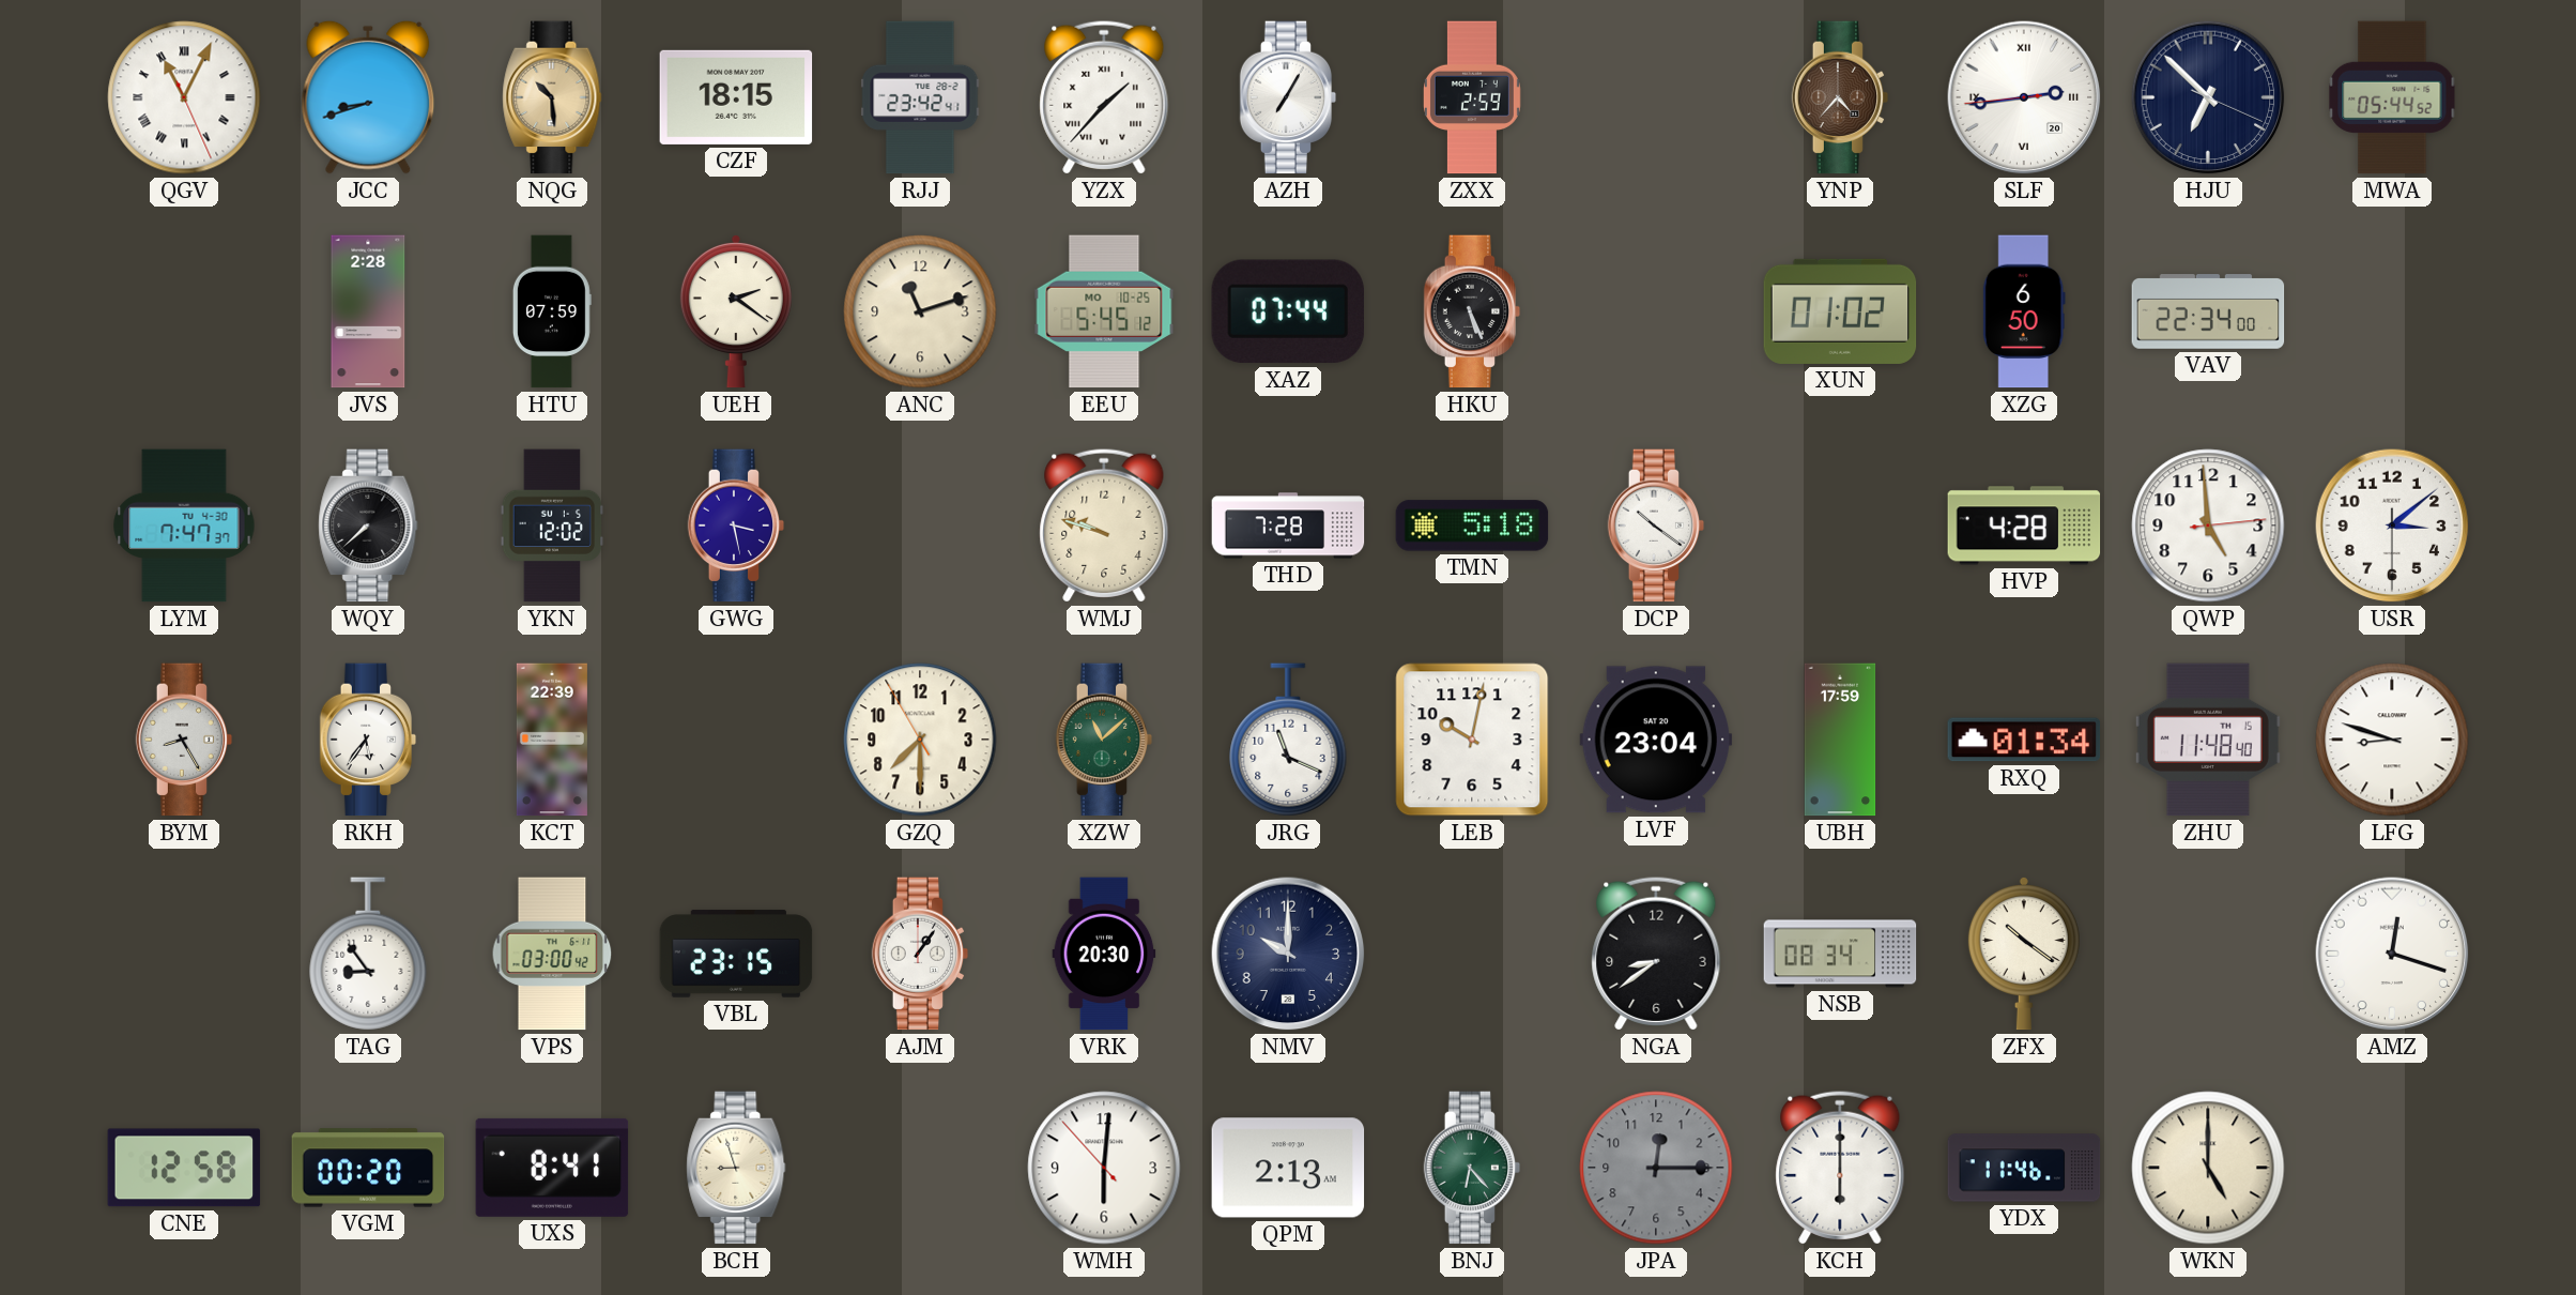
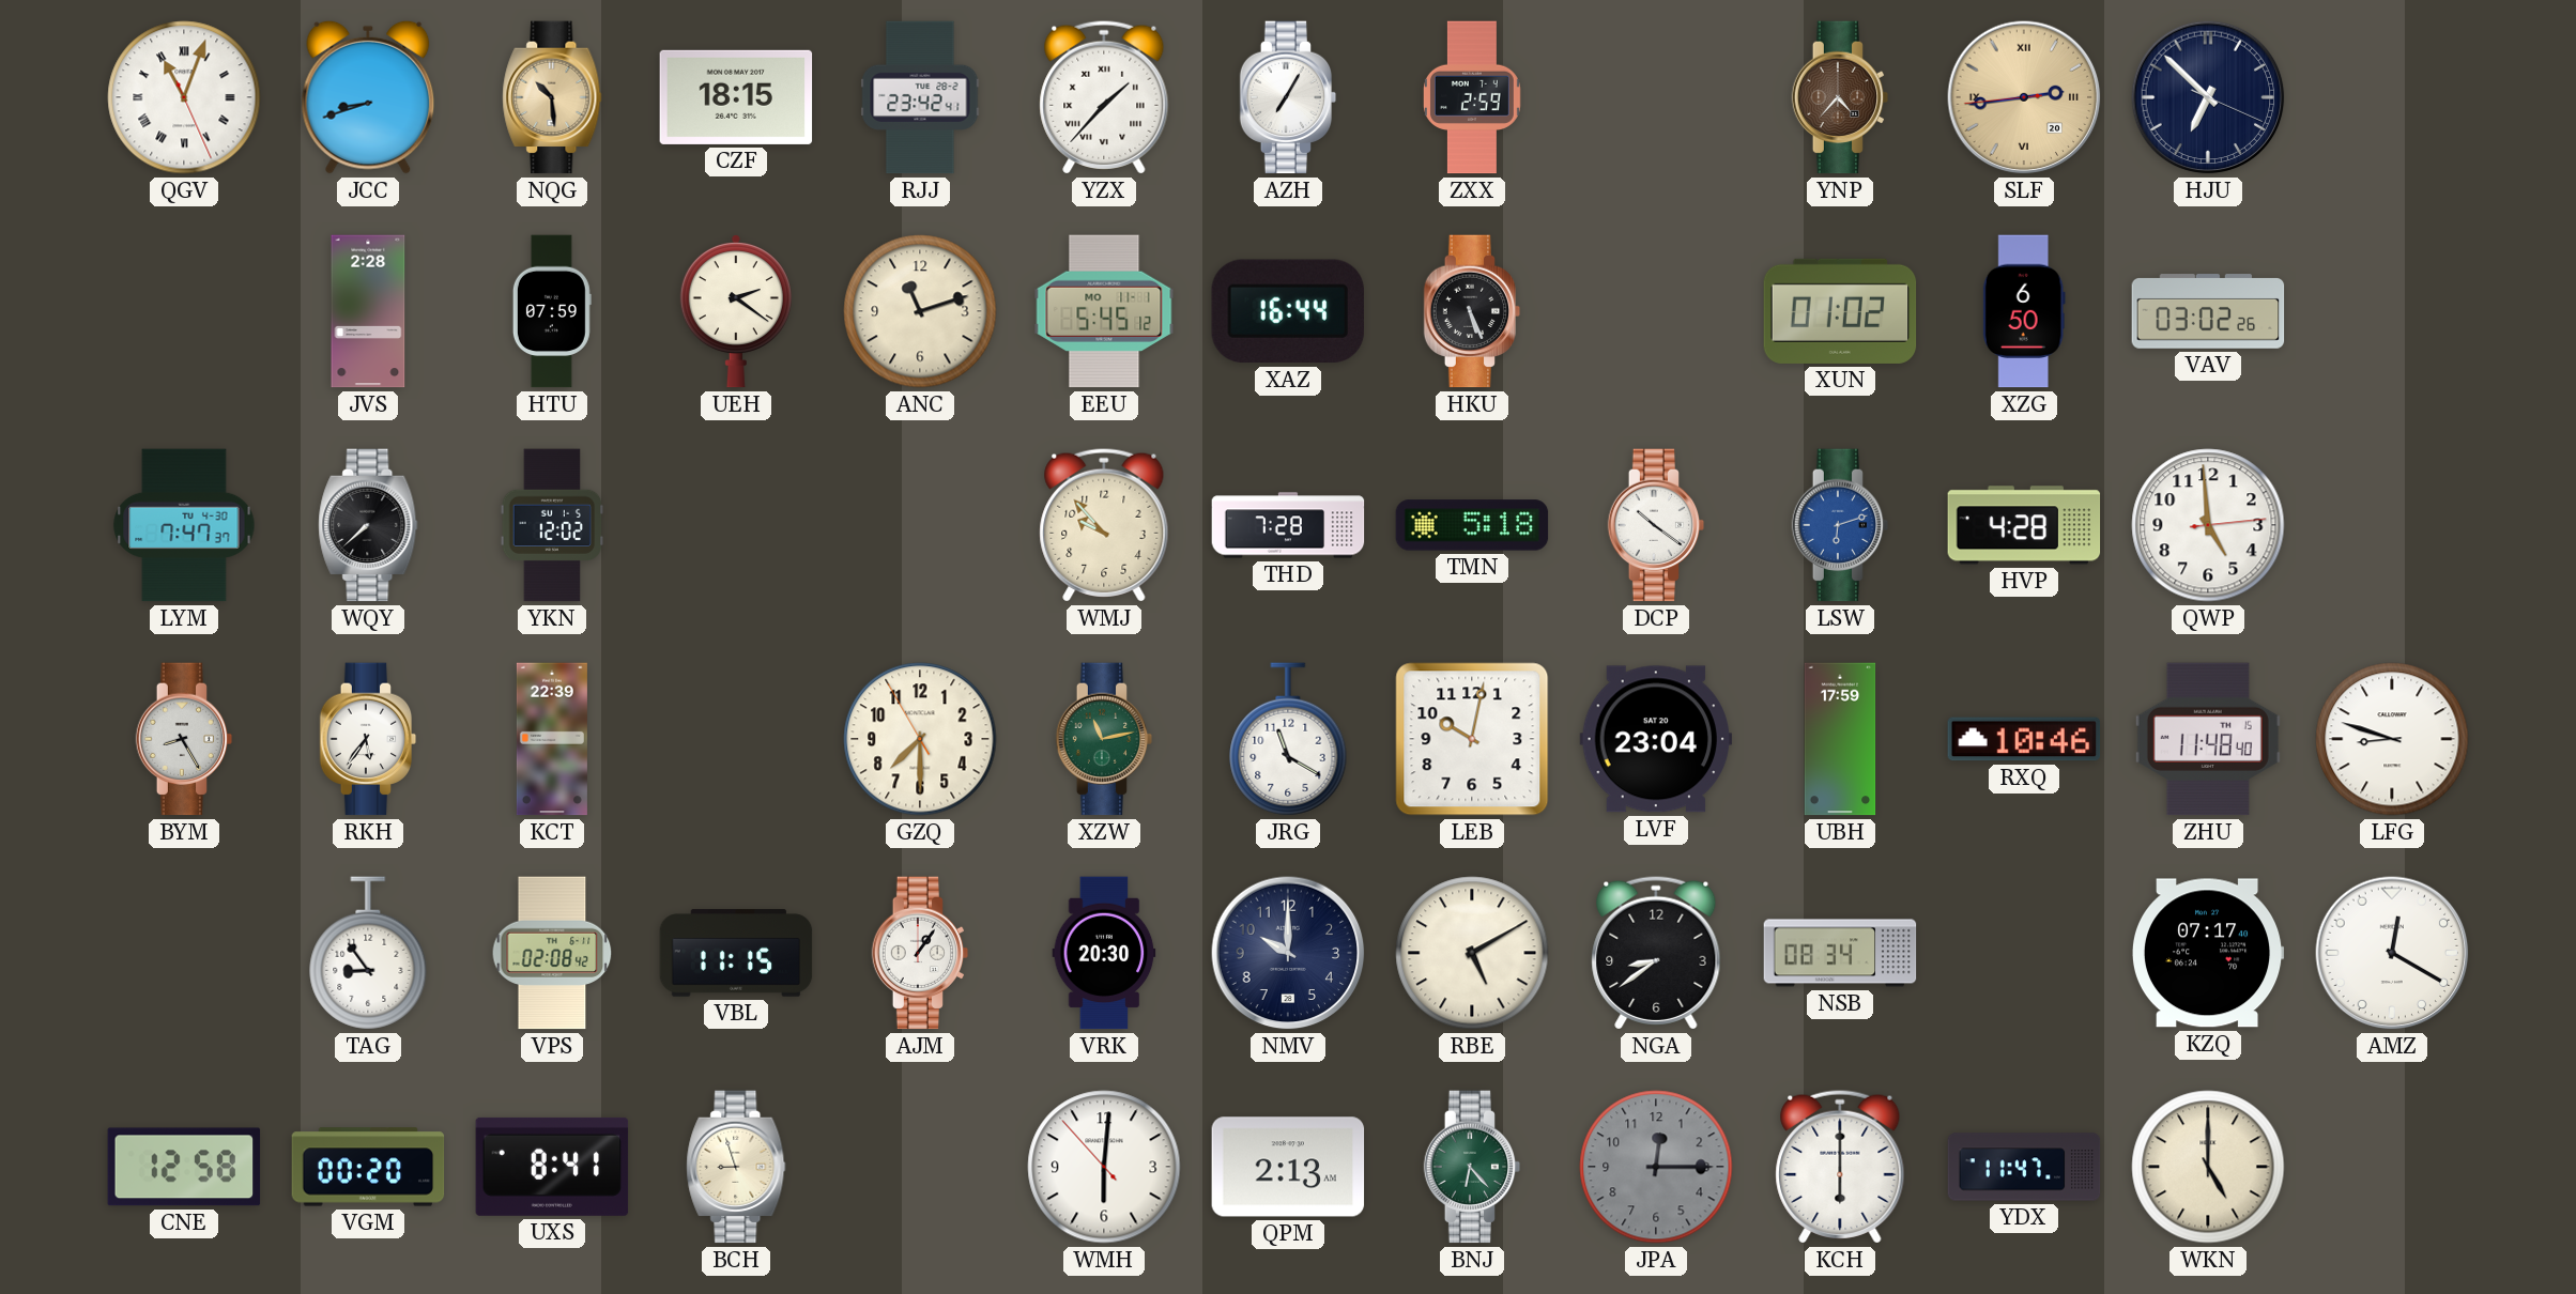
QGV: 11:04 -> 11:03
SLF dial: white -> champagne
MWA: 05:44 -> none
EEU date: MO 10-25 -> MO 11-1
XAZ: 07:44 -> 16:44
VAV: 22:34 -> 03:02
GWG: 3:28 -> none
WMJ: 9:48 -> 9:53
LSW: none -> 6:12
USR: 3:08 -> none
XZW: 11:08 -> 11:13
JRG: 11:19 -> 11:20
RXQ: 01:34 -> 10:46
VPS: 03:00 -> 02:08
VBL: 23:15 -> 11:15
RBE: none -> 5:10
ZFX: 10:21 -> none
KZQ: none -> 07:17
AMZ: 12:18 -> 12:20
YDX: 11:46 -> 11:47
